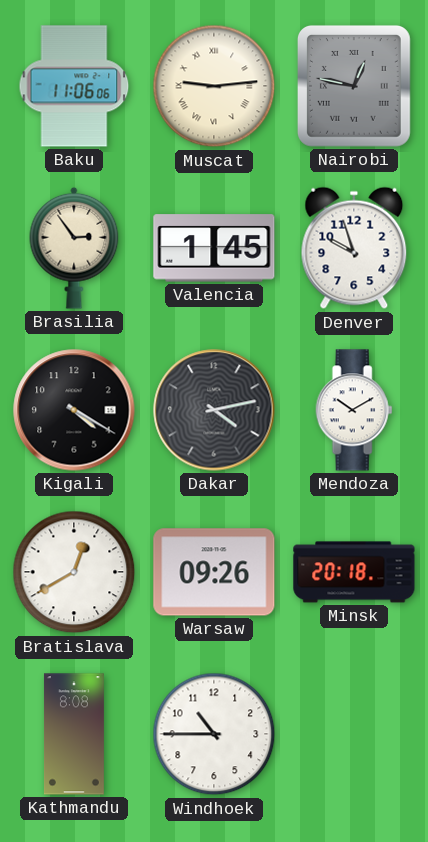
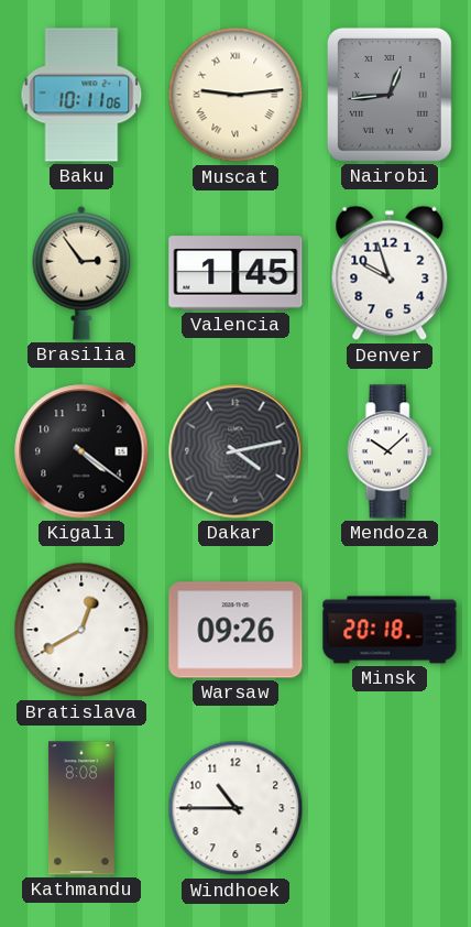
Baku: 11:06 -> 10:11
Nairobi: 12:47 -> 12:44
Kigali: 4:20 -> 4:21
Mendoza: 10:10 -> 10:08
